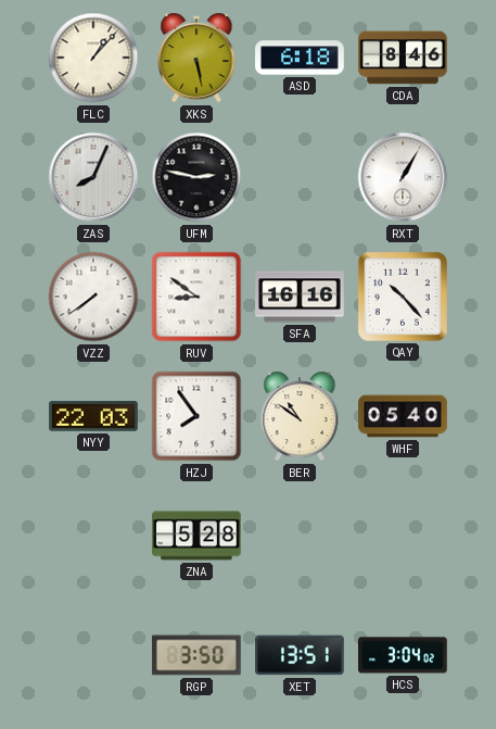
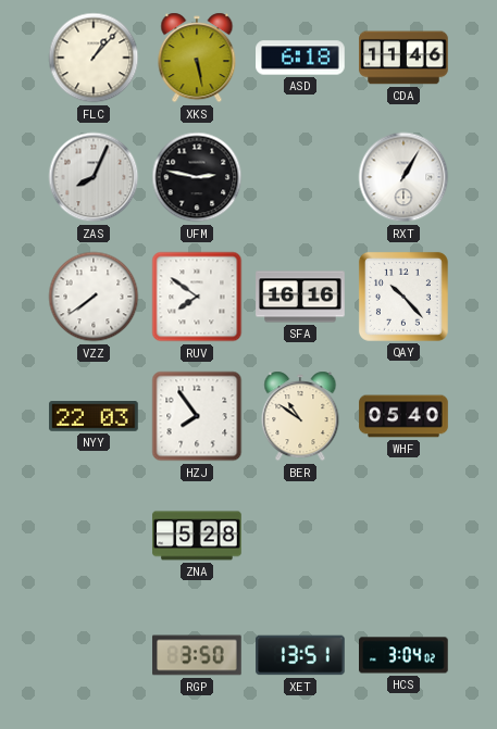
CDA: 8:46 -> 11:46
RUV: 8:51 -> 7:51
